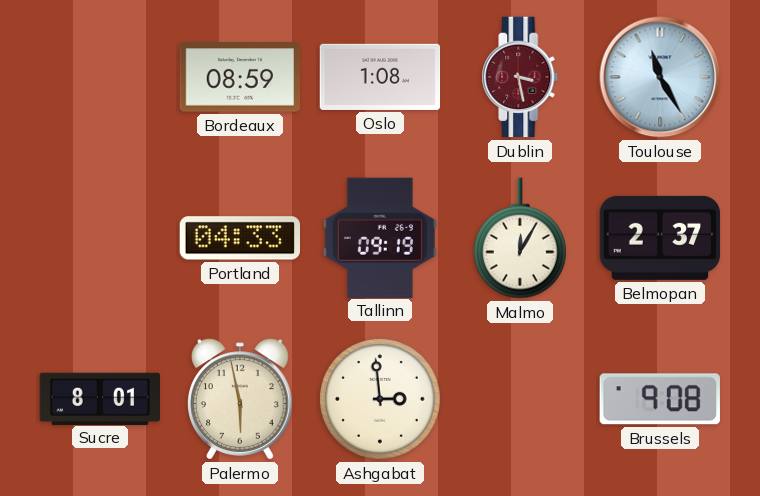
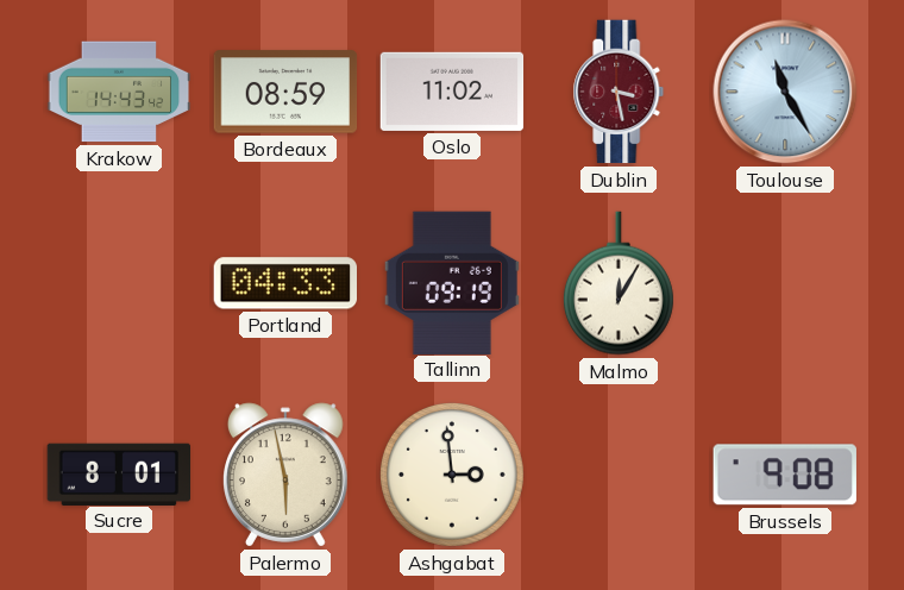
Krakow: none -> 14:43
Oslo: 1:08 -> 11:02
Belmopan: 2:37 -> none
